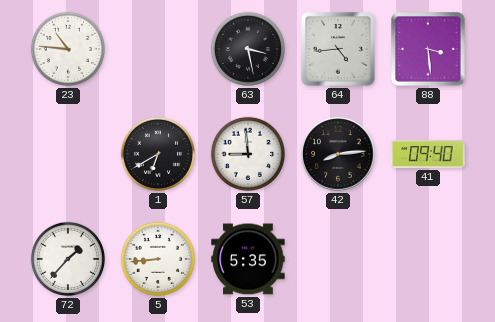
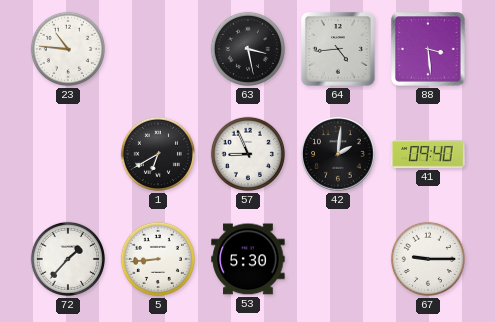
57: 8:59 -> 8:56
42: 8:14 -> 2:01
53: 5:35 -> 5:30
67: none -> 9:15
